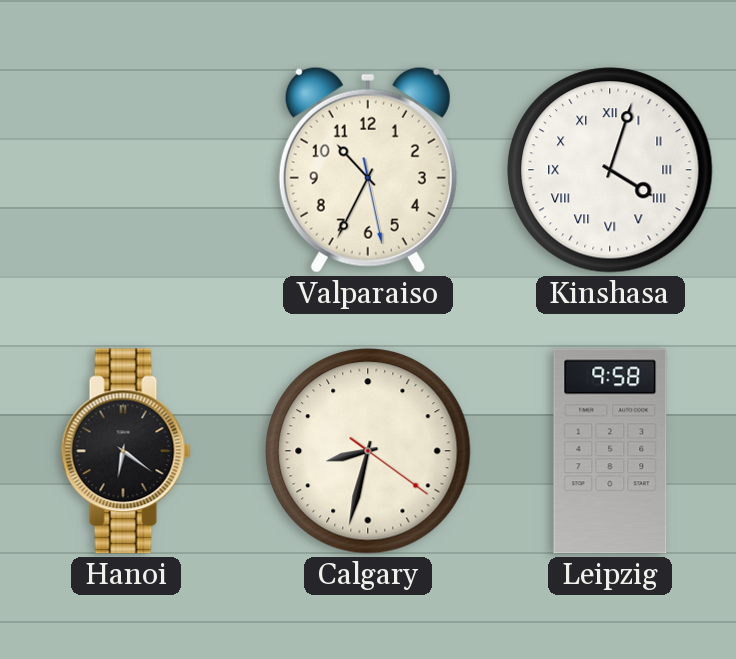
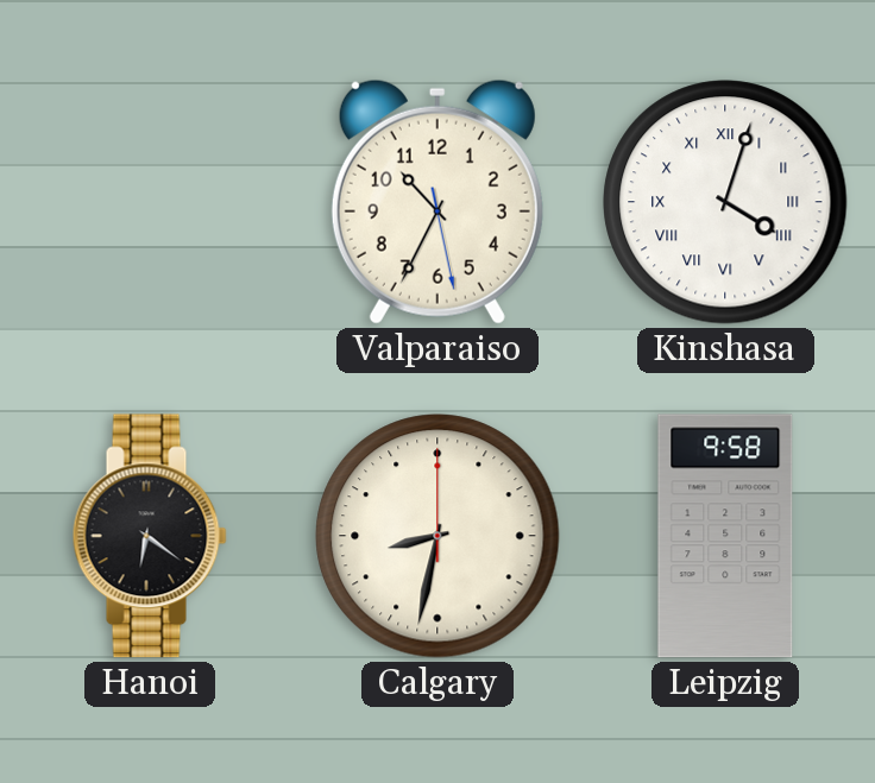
Calgary: 8:32:21 -> 8:32:00
